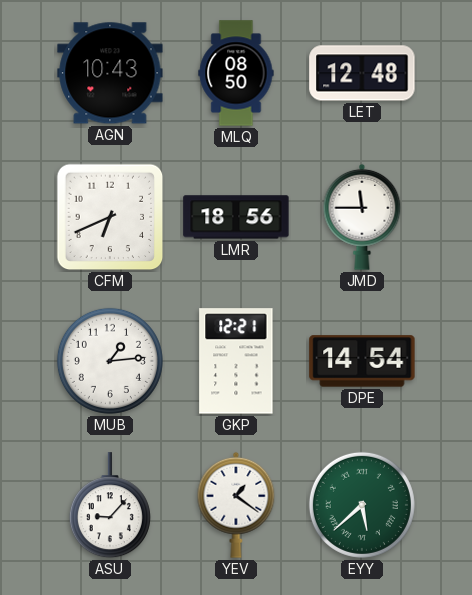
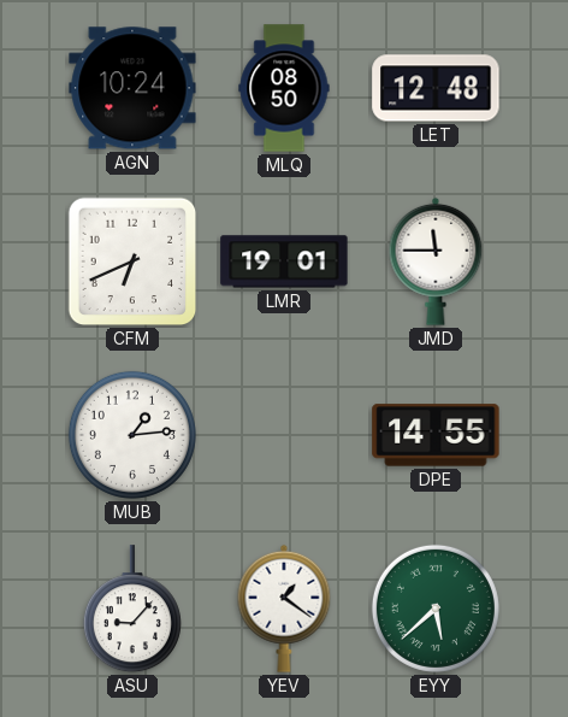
AGN: 10:43 -> 10:24
LMR: 18:56 -> 19:01
GKP: 12:21 -> none
DPE: 14:54 -> 14:55
